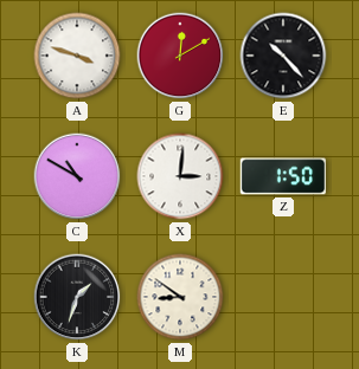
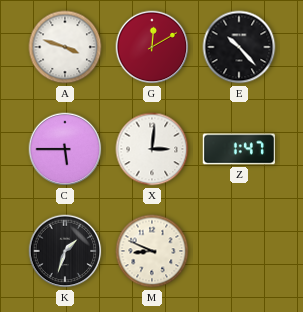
C: 10:50 -> 5:45
Z: 1:50 -> 1:47
M: 8:51 -> 8:49
